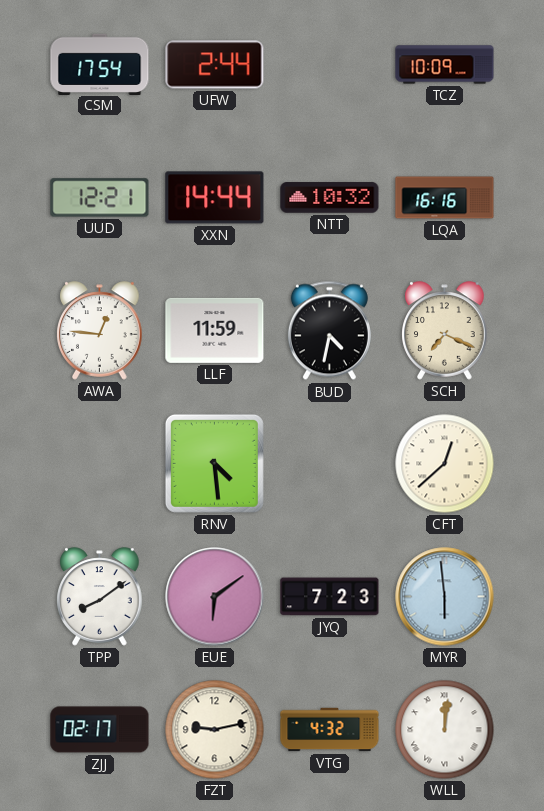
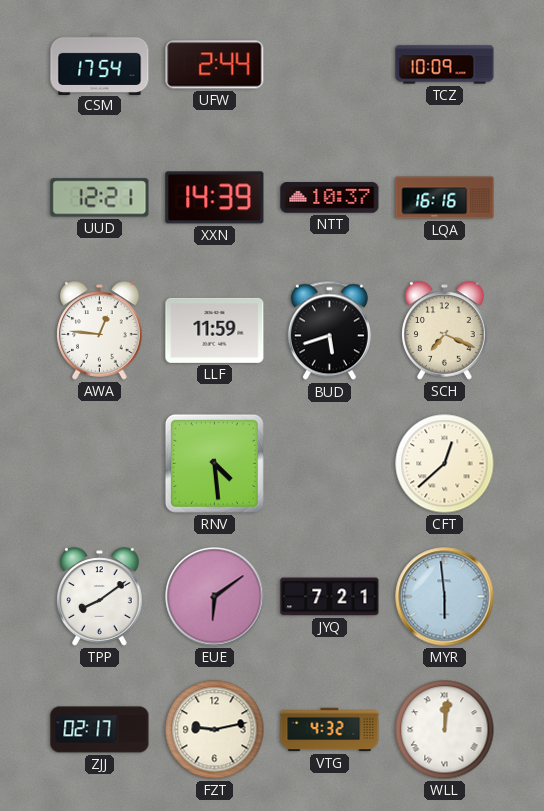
XXN: 14:44 -> 14:39
NTT: 10:32 -> 10:37
BUD: 4:32 -> 5:42
JYQ: 7:23 -> 7:21
